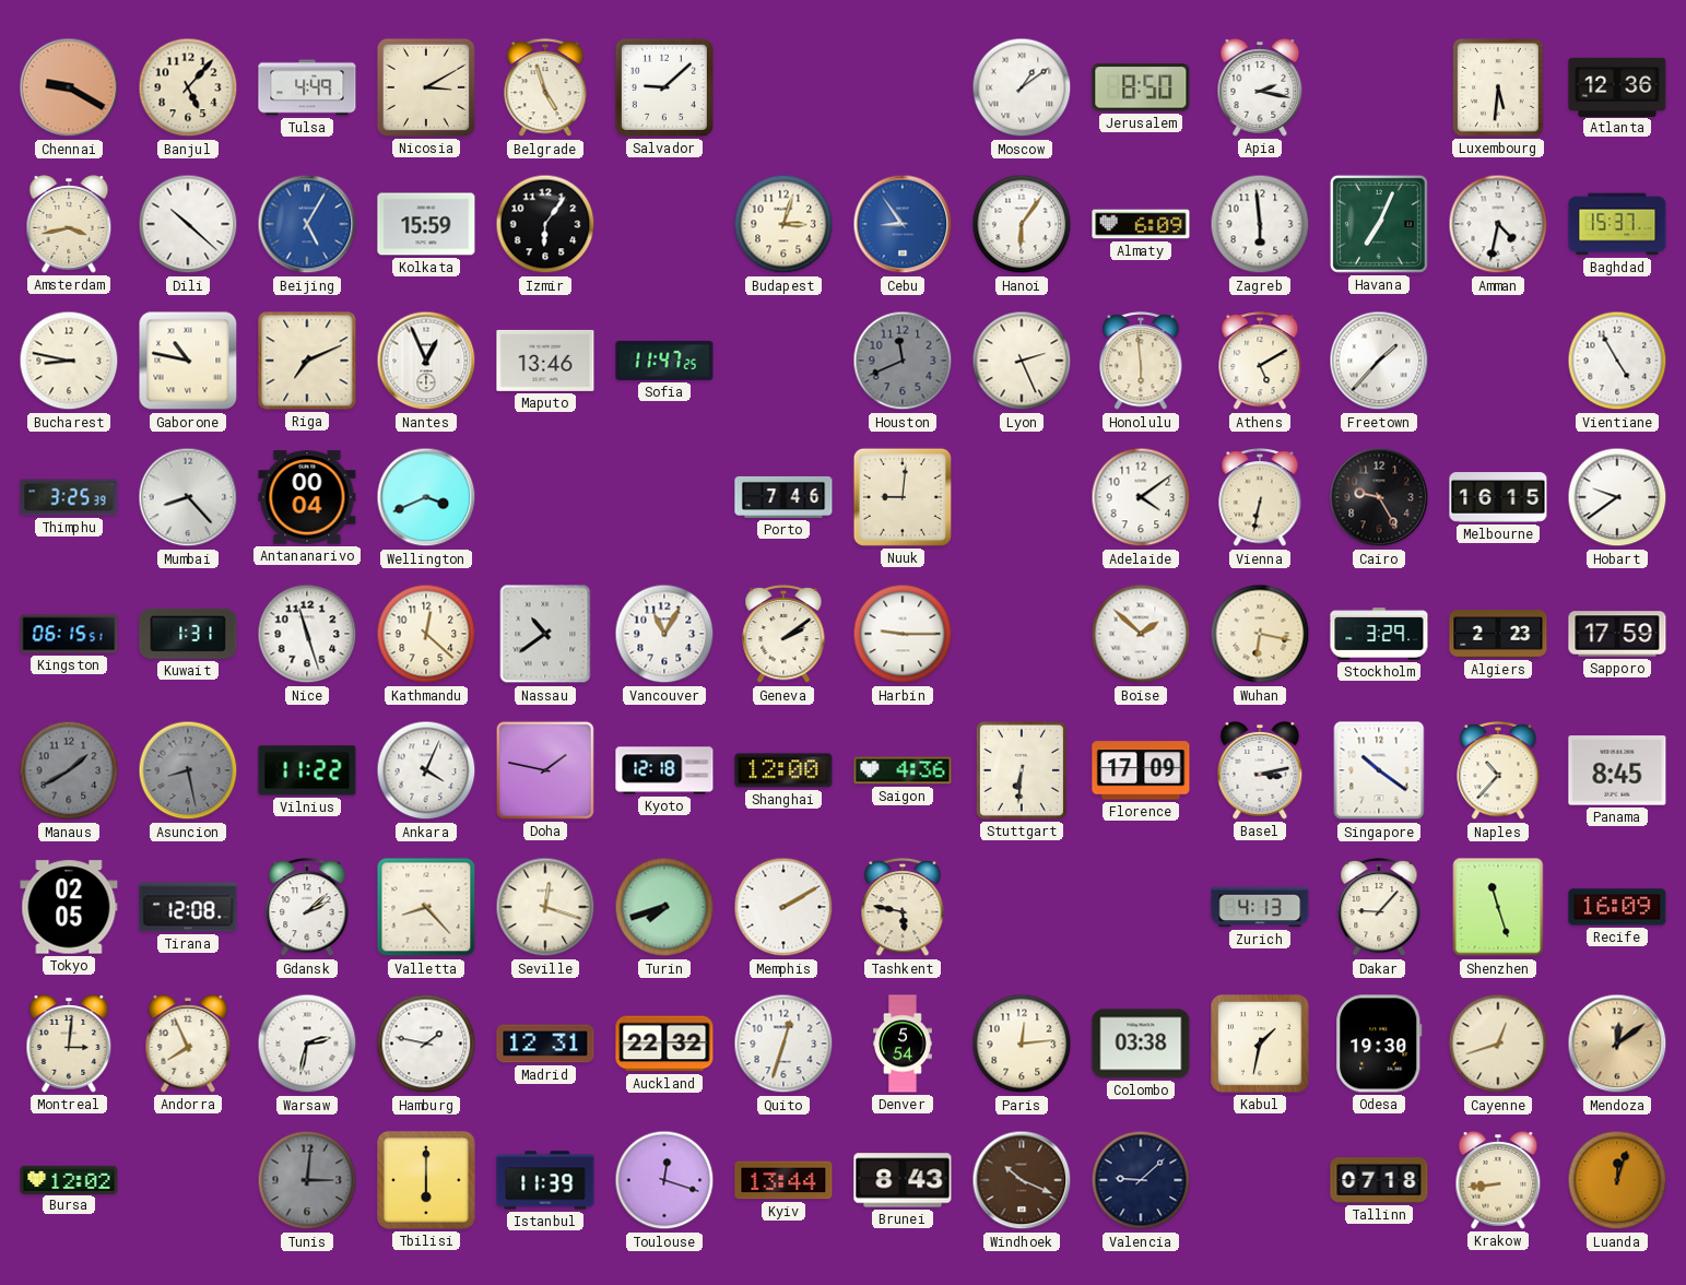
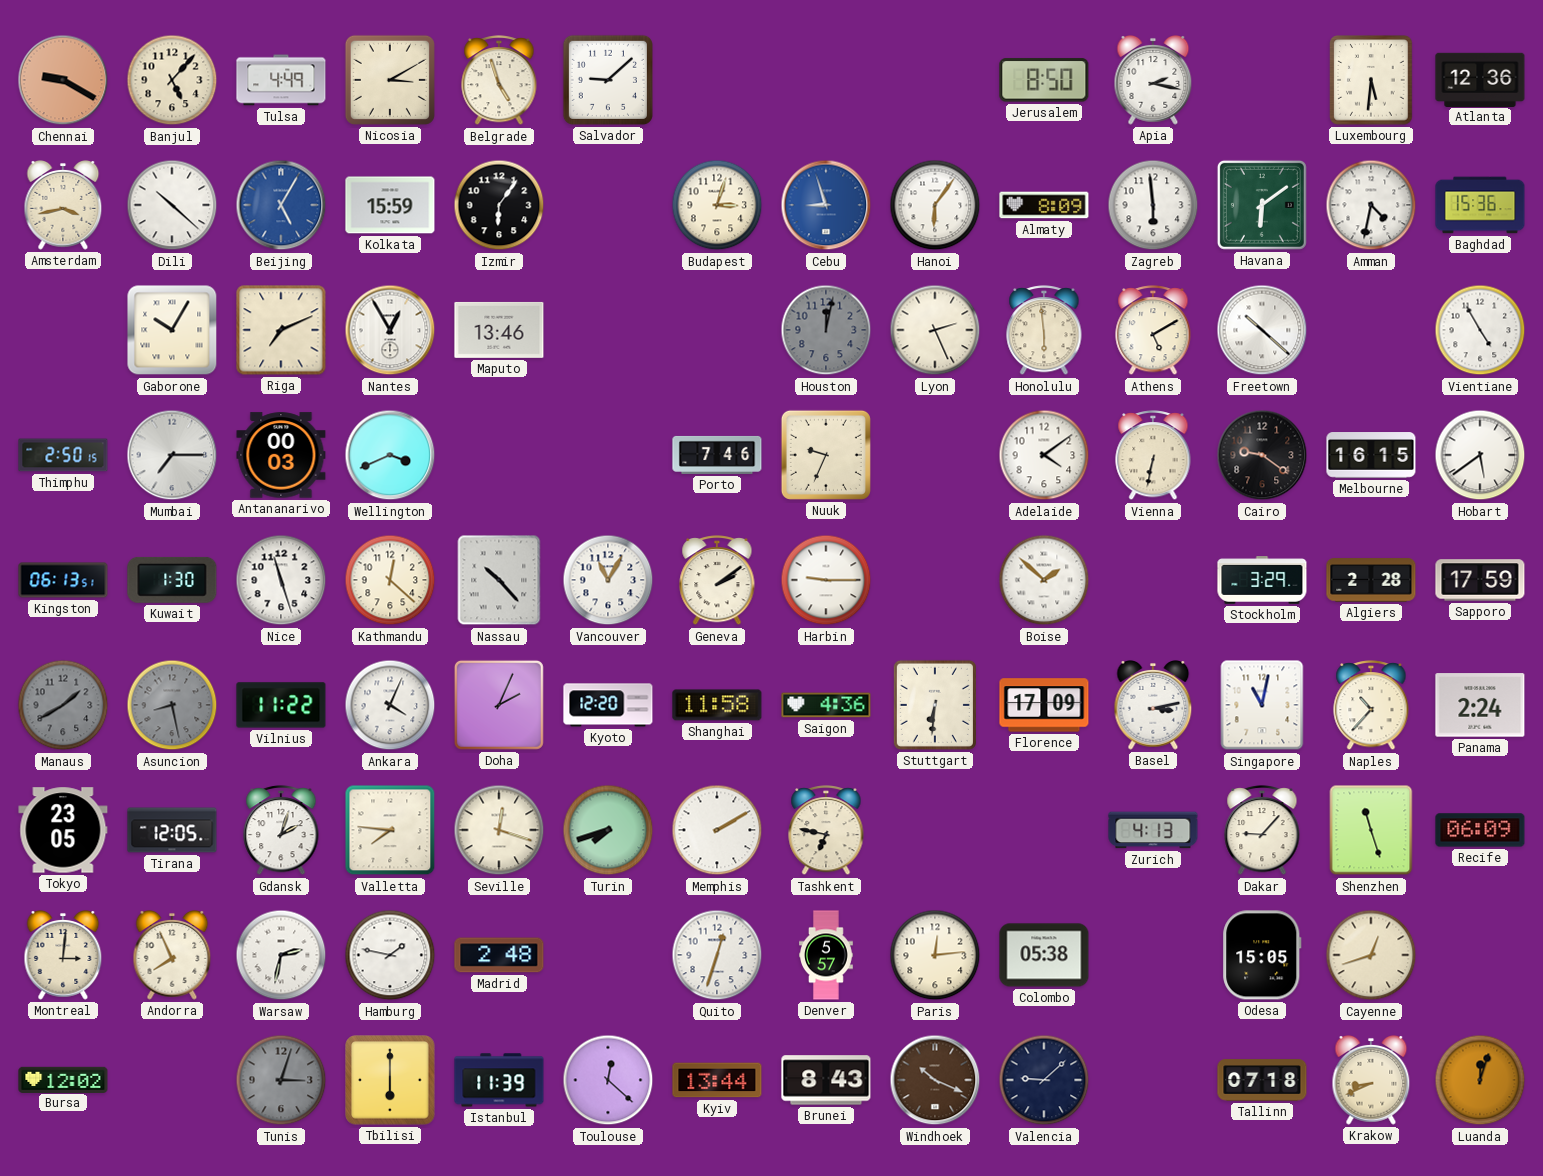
Moscow: 1:09 -> none
Cebu: 8:54 -> 8:57
Almaty: 6:09 -> 8:09
Havana: 7:04 -> 6:09
Baghdad: 15:37 -> 15:36
Bucharest: 8:47 -> none
Gaborone: 10:47 -> 10:05
Nantes: 12:56 -> 12:55
Sofia: 11:47 -> none
Houston: 11:41 -> 12:02
Freetown: 1:37 -> 10:22
Thimphu: 3:25 -> 2:50
Mumbai: 8:23 -> 7:15
Antananarivo: 00:04 -> 00:03
Nuuk: 9:01 -> 9:34
Cairo: 9:25 -> 9:21
Hobart: 9:39 -> 5:39
Kingston: 06:15 -> 06:13
Kuwait: 1:31 -> 1:30
Nassau: 10:39 -> 10:23
Wuhan: 6:17 -> none
Algiers: 2:23 -> 2:28
Doha: 1:47 -> 2:04
Kyoto: 12:18 -> 12:20
Shanghai: 12:00 -> 11:58
Singapore: 10:21 -> 11:02
Panama: 8:45 -> 2:24
Tokyo: 02:05 -> 23:05
Tirana: 12:08 -> 12:05
Gdansk: 2:08 -> 2:03
Valletta: 8:23 -> 7:46
Tashkent: 5:47 -> 6:47
Recife: 16:09 -> 06:09
Madrid: 12:31 -> 2:48
Auckland: 22:32 -> none
Denver: 5:54 -> 5:57
Colombo: 03:38 -> 05:38
Kabul: 1:32 -> none
Odesa: 19:30 -> 15:05
Mendoza: 12:09 -> none
Tunis: 3:01 -> 3:03
Toulouse: 12:18 -> 12:22
Krakow: 8:44 -> 8:41
